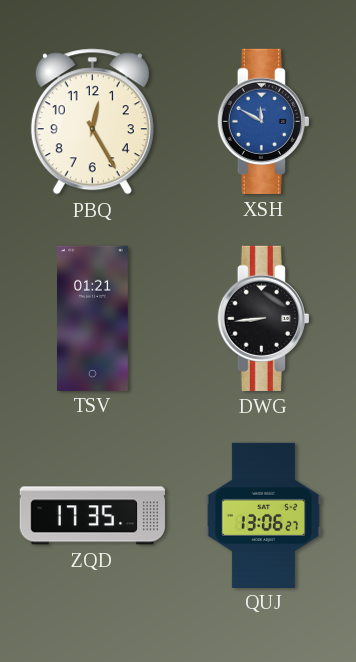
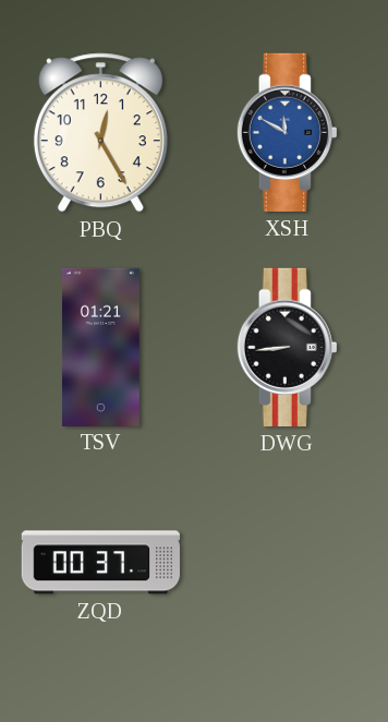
ZQD: 17:35 -> 00:37
QUJ: 13:06 -> none
